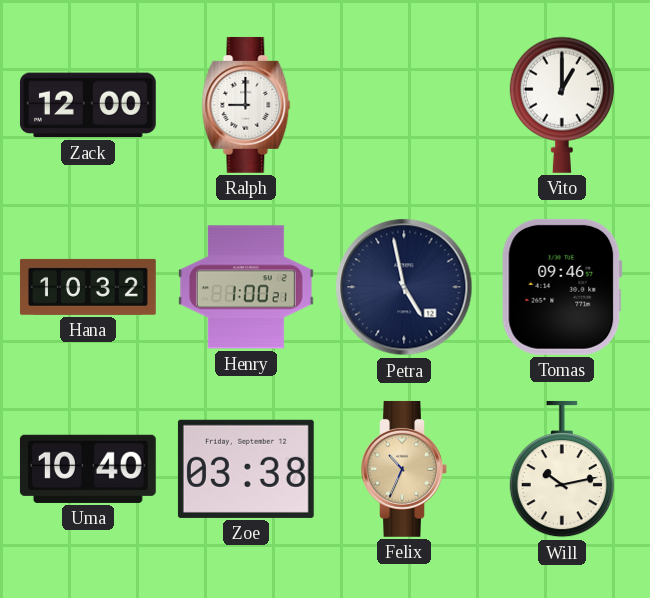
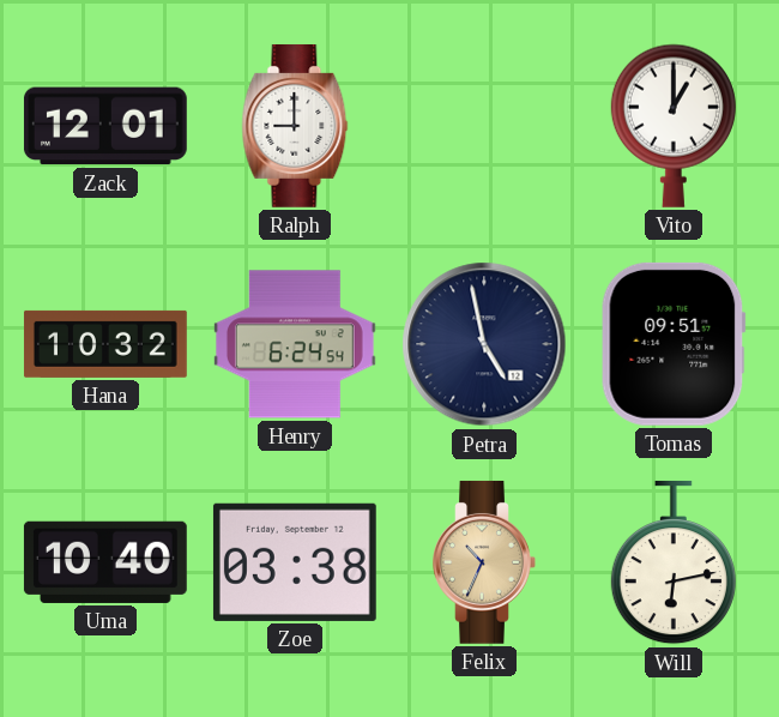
Zack: 12:00 -> 12:01
Henry: 1:00 -> 6:24
Tomas: 09:46 -> 09:51
Will: 10:13 -> 6:13
